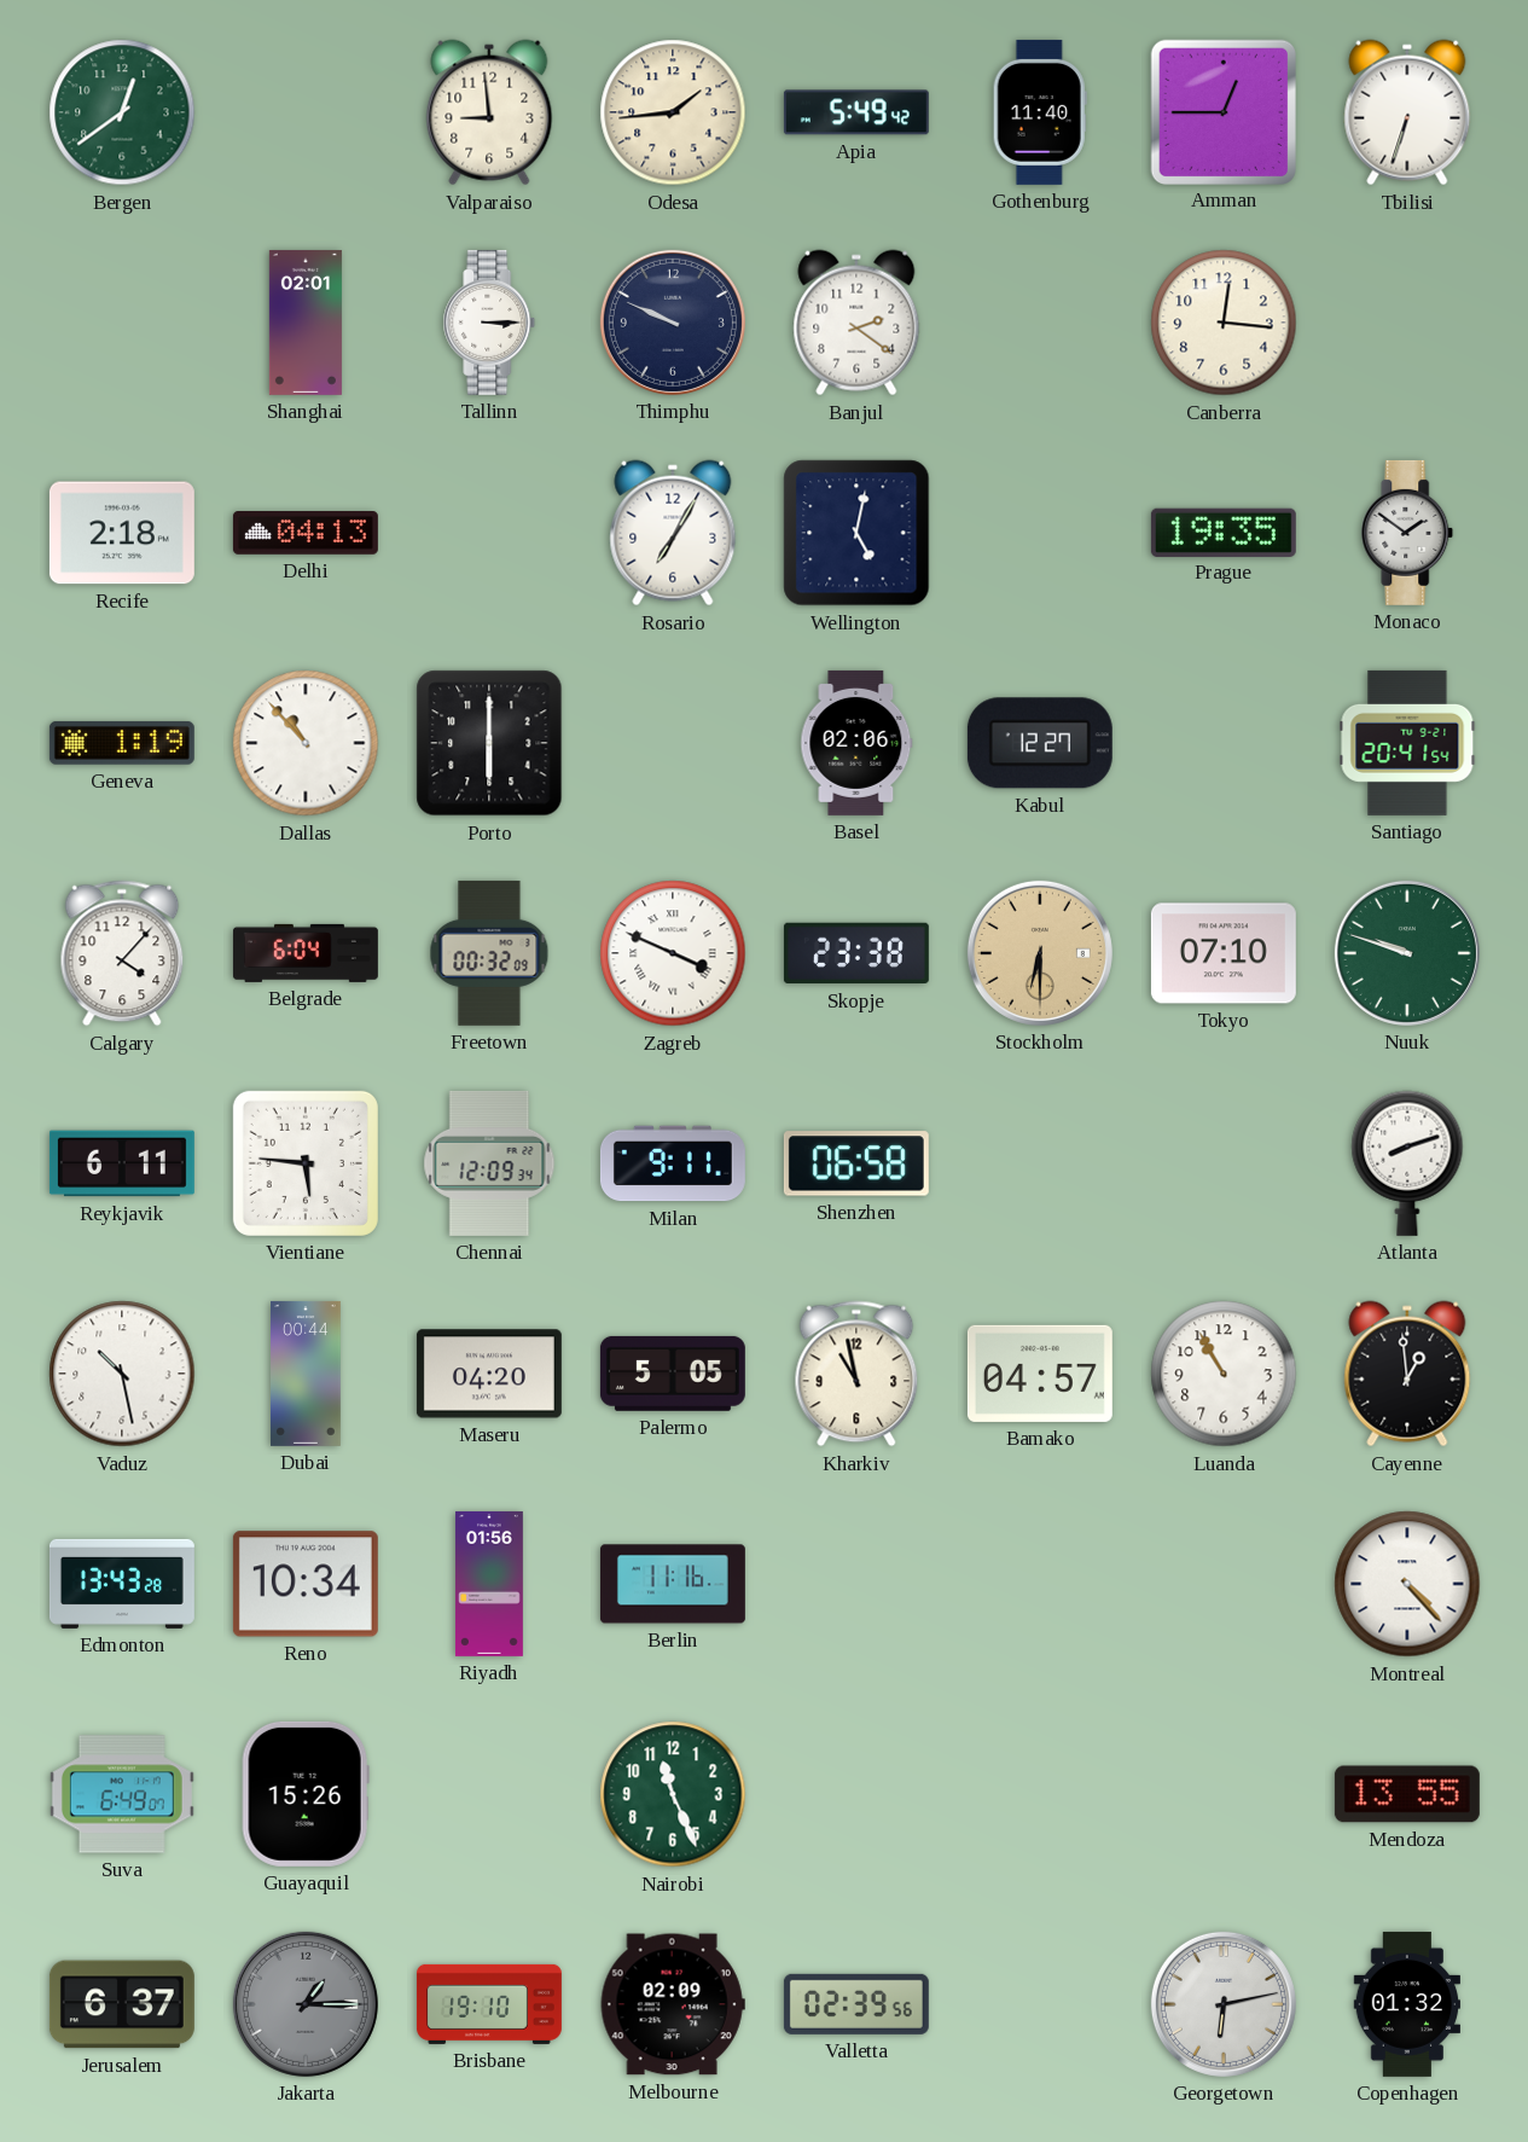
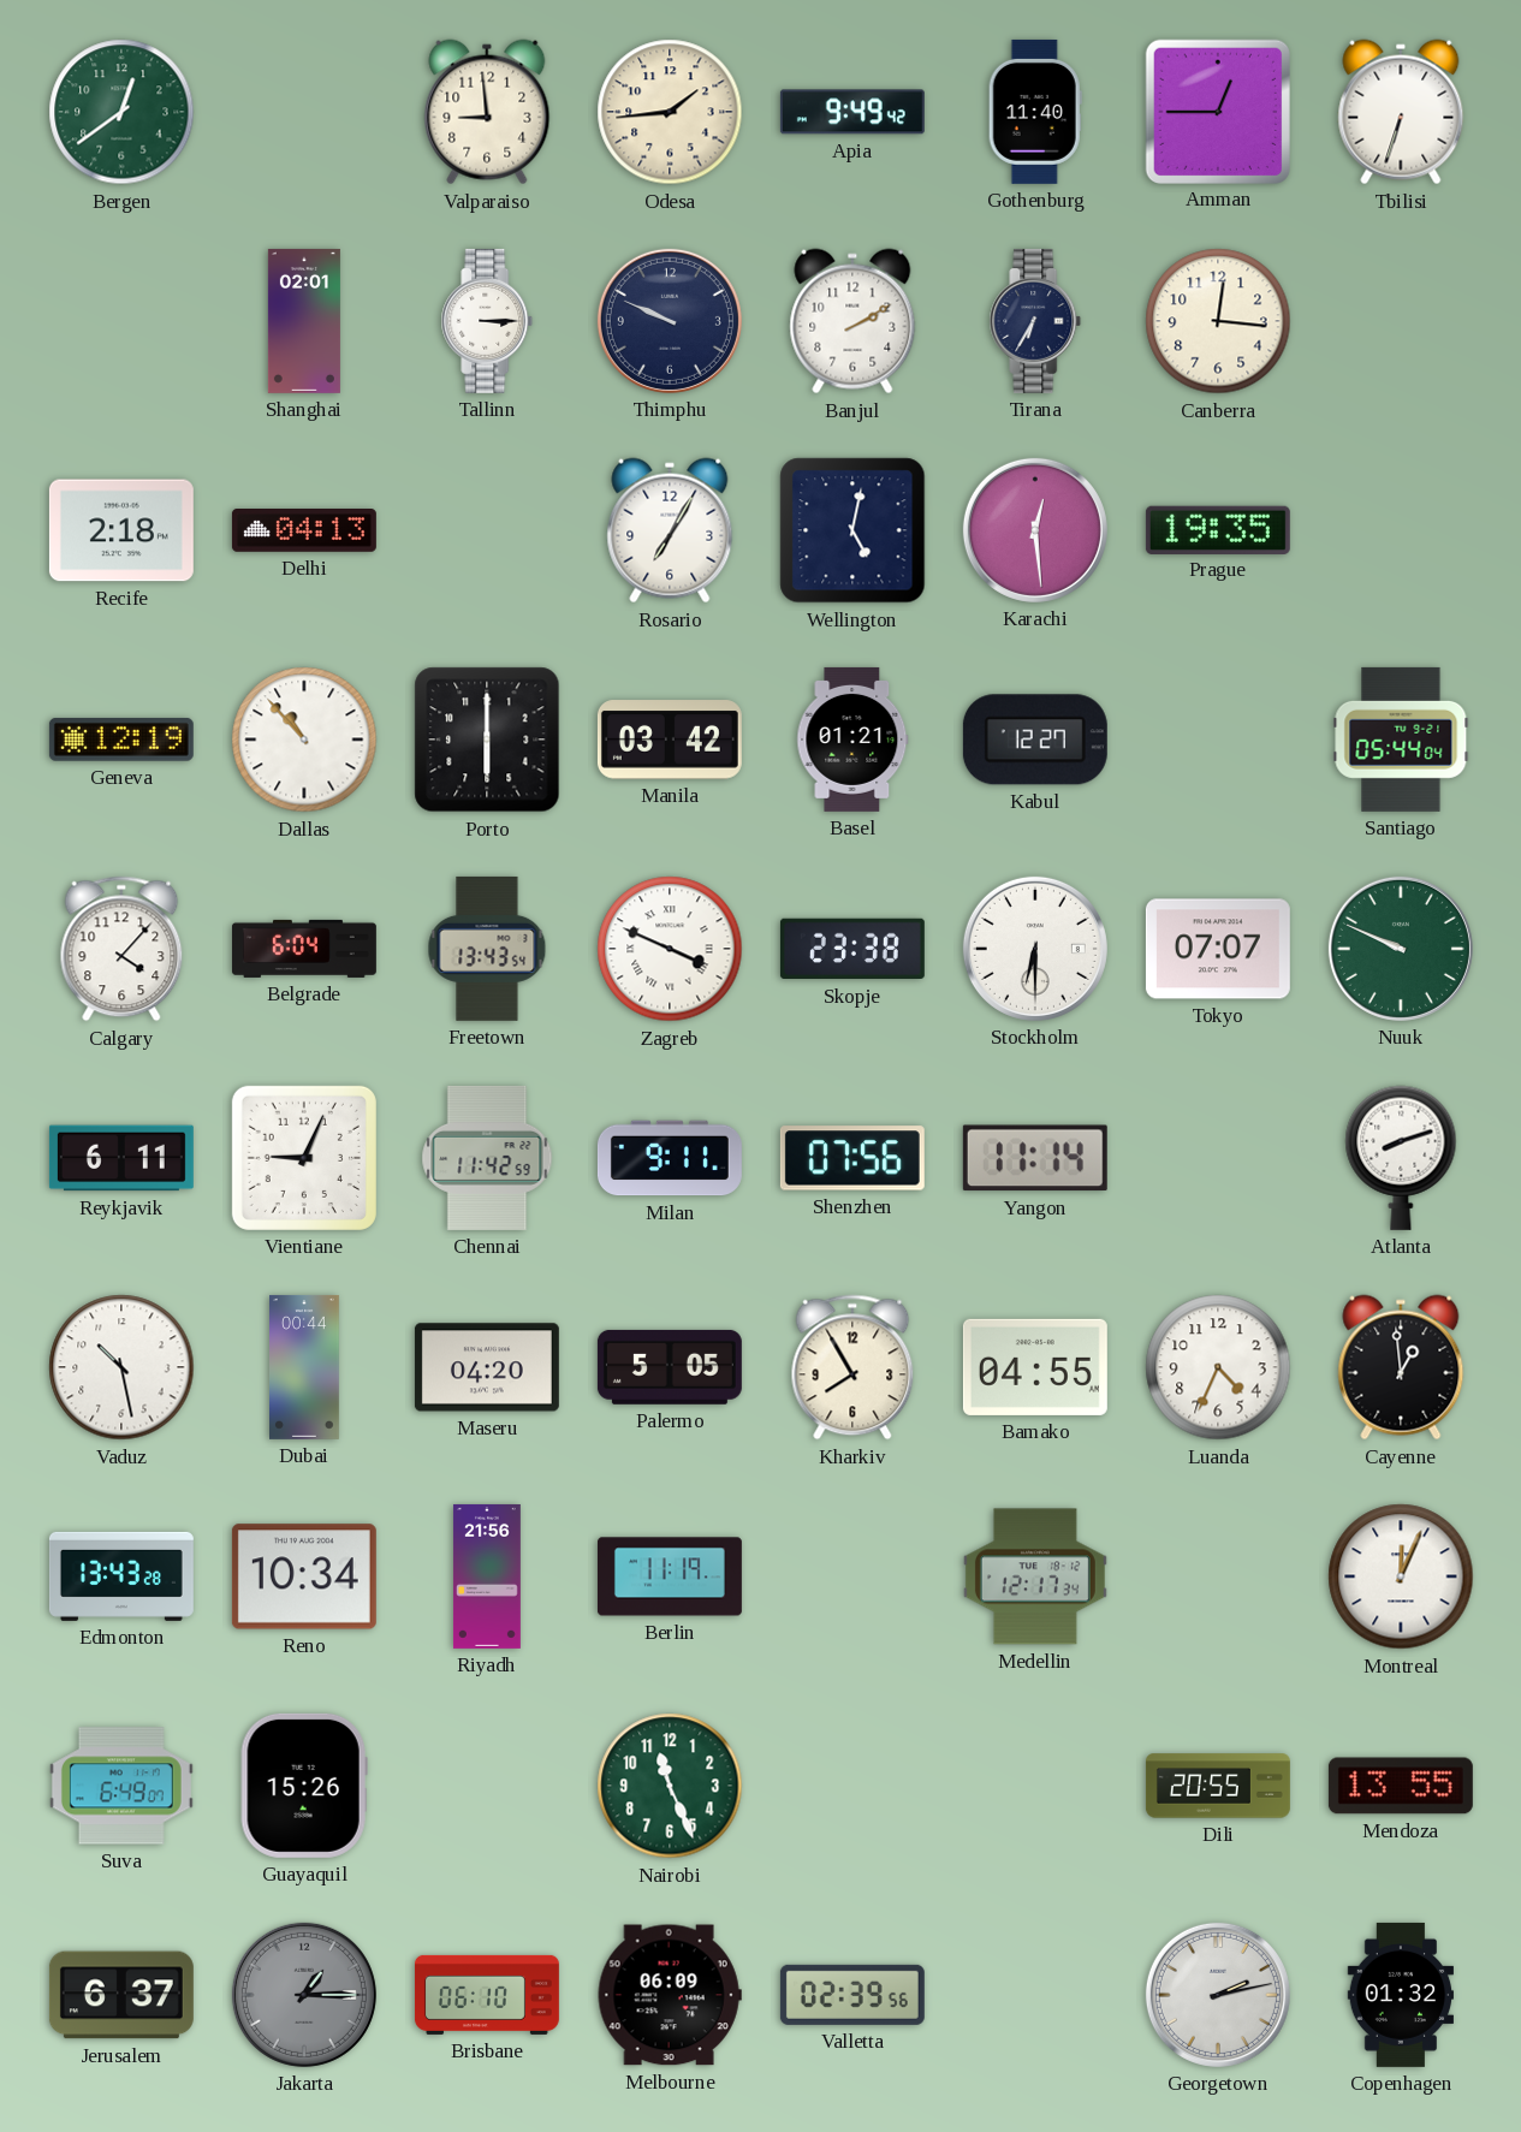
Apia: 5:49 -> 9:49
Banjul: 2:21 -> 2:10
Tirana: none -> 6:35
Karachi: none -> 12:29
Monaco: 1:51 -> none
Geneva: 1:19 -> 12:19
Manila: none -> 03:42
Basel: 02:06 -> 01:21
Santiago: 20:41 -> 05:44
Freetown: 00:32 -> 13:43
Stockholm dial: champagne -> white
Tokyo: 07:10 -> 07:07
Nuuk: 9:48 -> 9:49
Vientiane: 5:46 -> 9:04
Chennai: 12:09 -> 11:42
Shenzhen: 06:58 -> 07:56
Yangon: none -> 11:14
Kharkiv: 10:58 -> 7:55
Bamako: 04:57 -> 04:55
Luanda: 10:55 -> 4:34
Riyadh: 01:56 -> 21:56
Berlin: 11:16 -> 11:19
Medellin: none -> 12:17
Montreal: 4:23 -> 12:04
Dili: none -> 20:55
Brisbane: 19:10 -> 06:10
Melbourne: 02:09 -> 06:09
Georgetown: 6:13 -> 2:13
